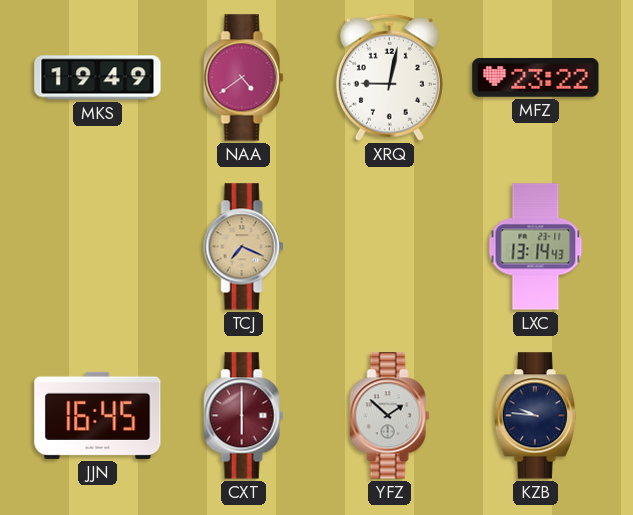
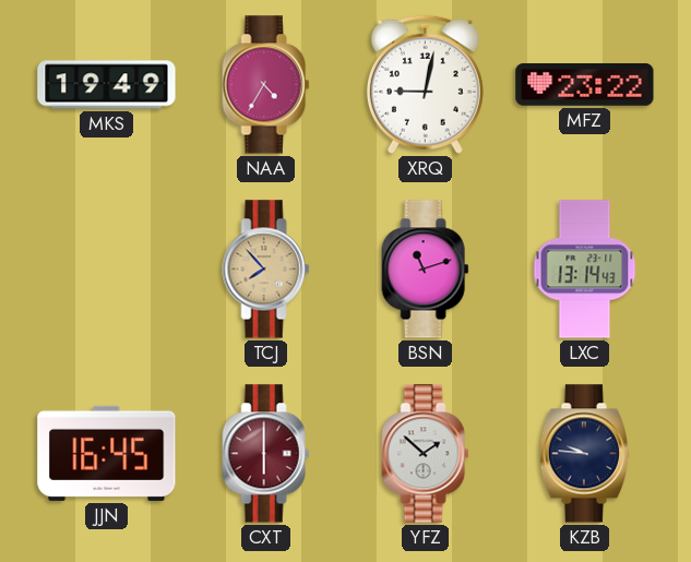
NAA: 4:39 -> 4:35
TCJ: 7:19 -> 7:53
BSN: none -> 11:12
